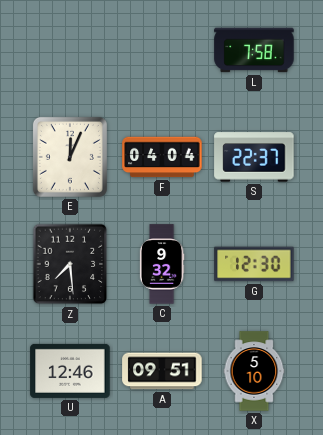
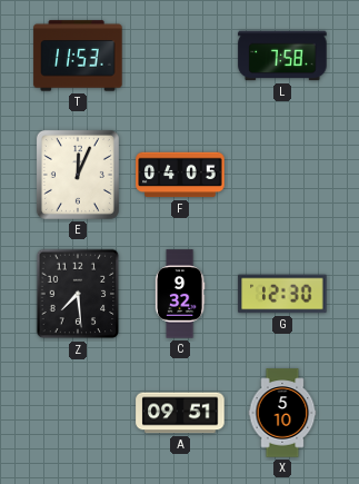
T: none -> 11:53
F: 04:04 -> 04:05
S: 22:37 -> none
U: 12:46 -> none
